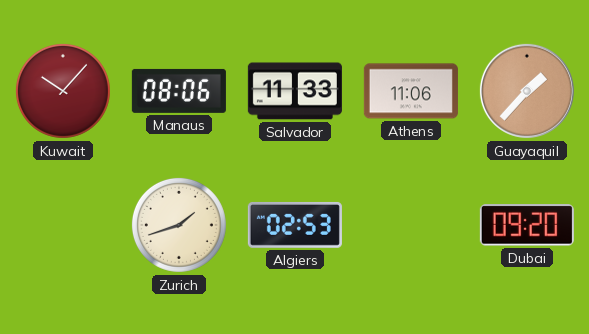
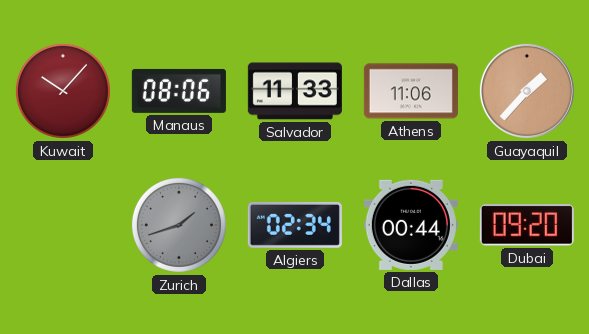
Zurich dial: cream -> grey
Algiers: 02:53 -> 02:34
Dallas: none -> 00:44
